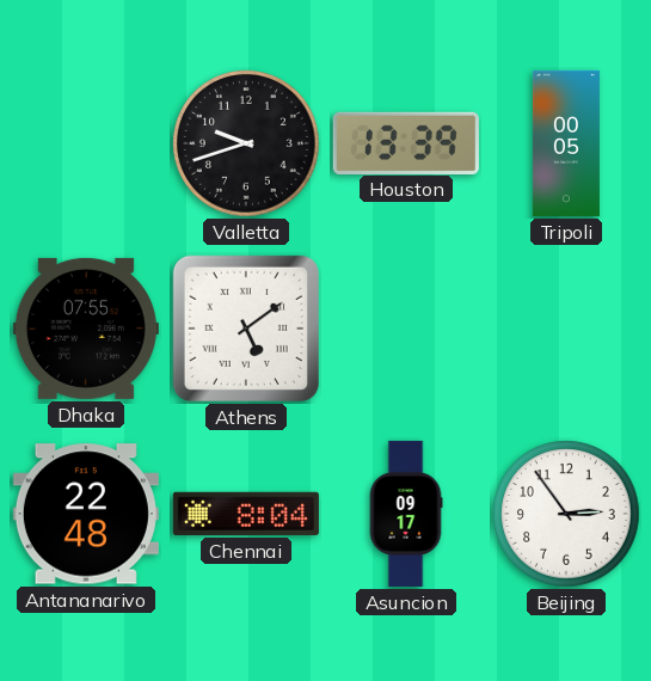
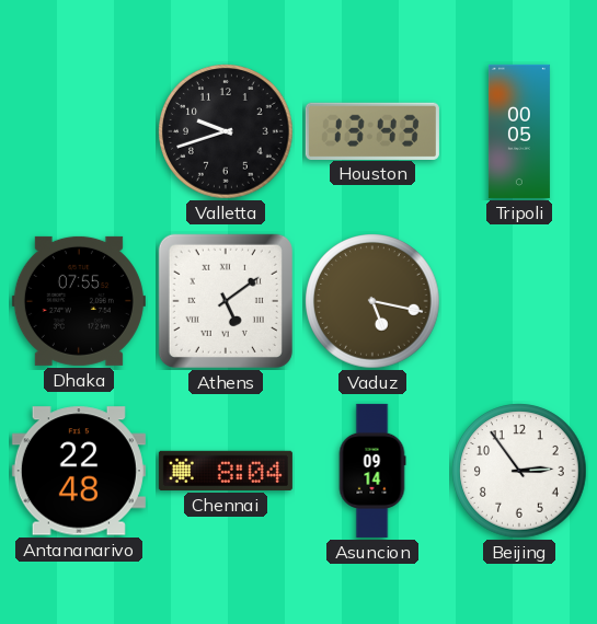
Houston: 13:39 -> 13:43
Vaduz: none -> 5:17
Asuncion: 09:17 -> 09:14
